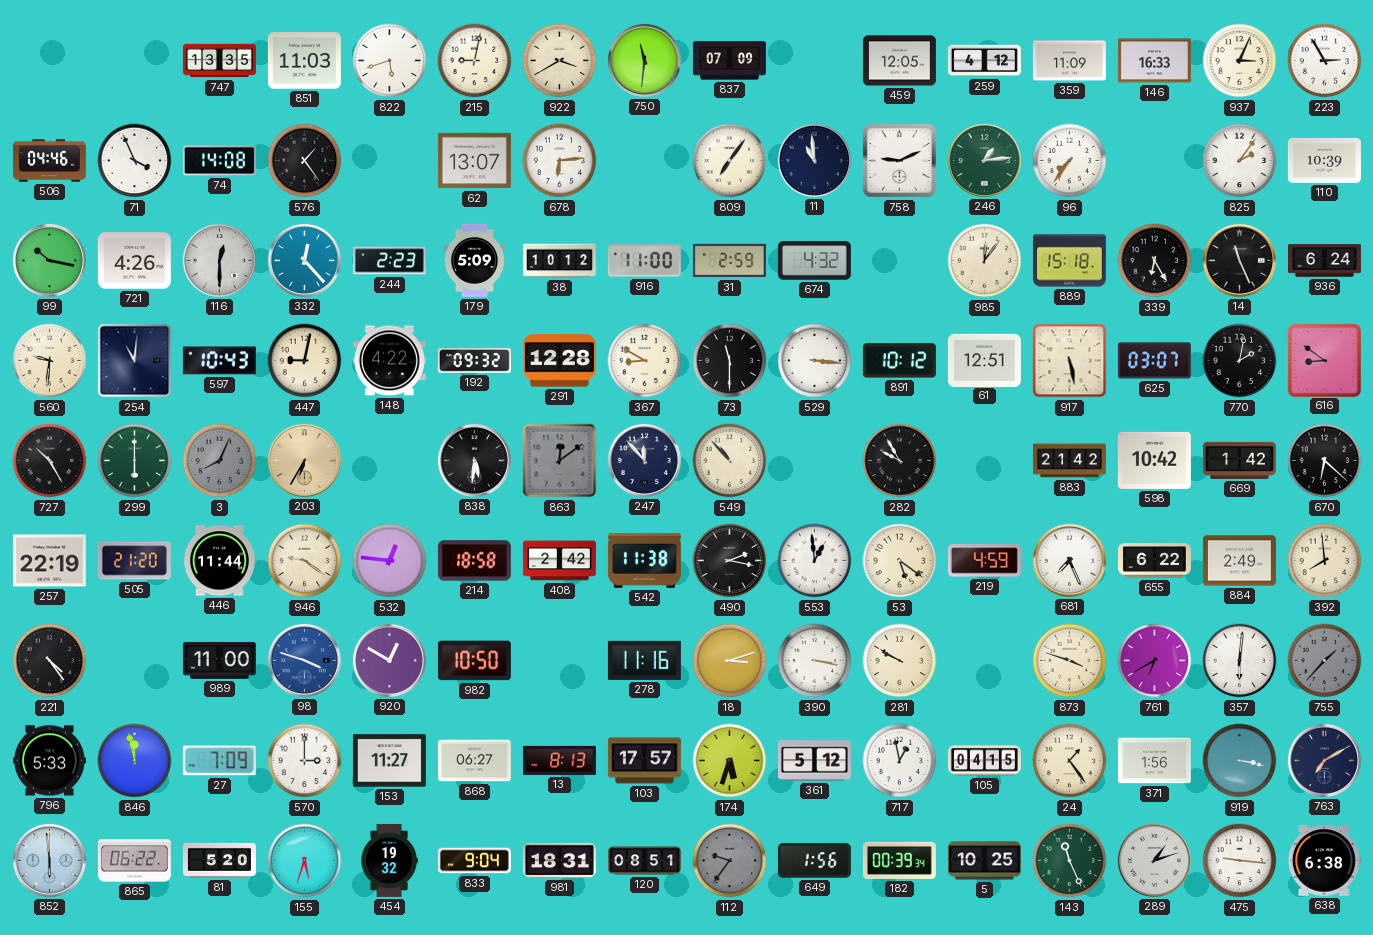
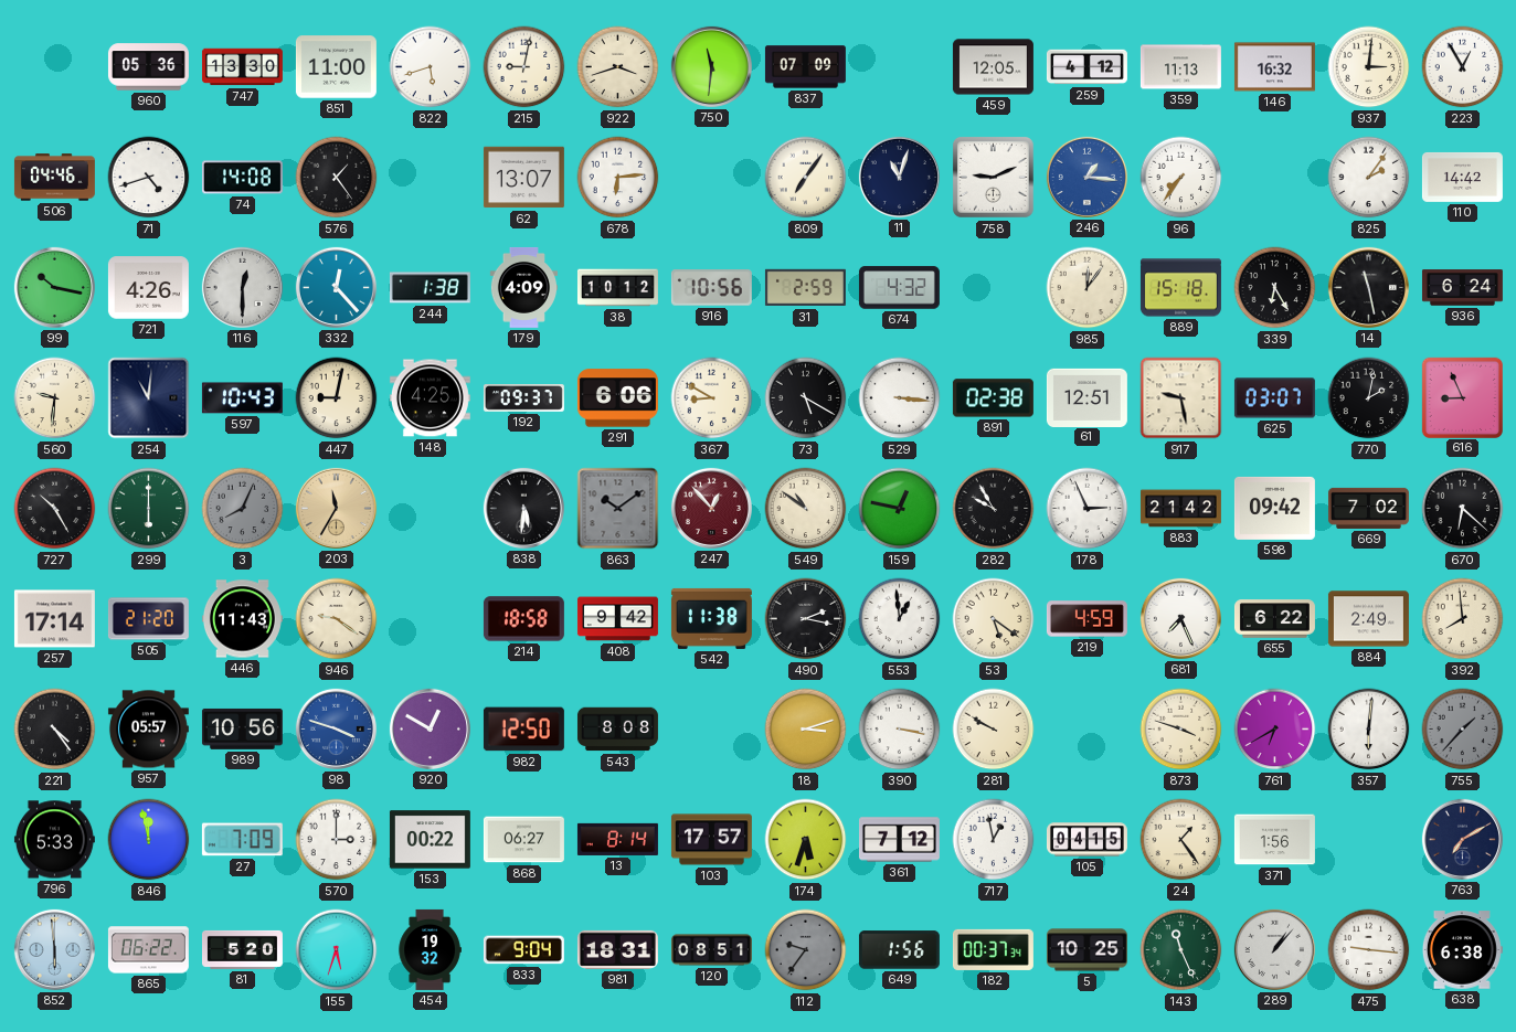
960: none -> 05:36
747: 13:35 -> 13:30
851: 11:03 -> 11:00
922: 3:40 -> 3:42
359: 11:09 -> 11:13
146: 16:33 -> 16:32
937: 3:04 -> 3:01
223: 2:55 -> 12:55
71: 3:56 -> 4:42
11: 10:59 -> 11:03
246: 1:14 -> 1:16
246 dial: green -> blue
110: 10:39 -> 14:42
244: 2:23 -> 1:38
179: 5:09 -> 4:09
916: 11:00 -> 10:56
14: 11:26 -> 11:28
148: 4:22 -> 4:25
192: 09:32 -> 09:37
291: 12:28 -> 6:06
73: 11:30 -> 5:20
891: 10:12 -> 02:38
917: 5:28 -> 9:28
616: 8:51 -> 8:56
203: 6:35 -> 11:35
863: 12:09 -> 10:09
247: 11:53 -> 12:53
247 dial: navy -> burgundy
549: 10:53 -> 10:51
159: none -> 12:47
178: none -> 2:56
598: 10:42 -> 09:42
669: 1:42 -> 7:02
257: 22:19 -> 17:14
446: 11:44 -> 11:43
532: 12:46 -> none
408: 2:42 -> 9:42
957: none -> 05:57
989: 11:00 -> 10:56
982: 10:50 -> 12:50
543: none -> 8:08
278: 11:16 -> none
153: 11:27 -> 00:22
13: 8:13 -> 8:14
361: 5:12 -> 7:12
919: 3:17 -> none
182: 00:39 -> 00:37
289: 1:12 -> 1:07
